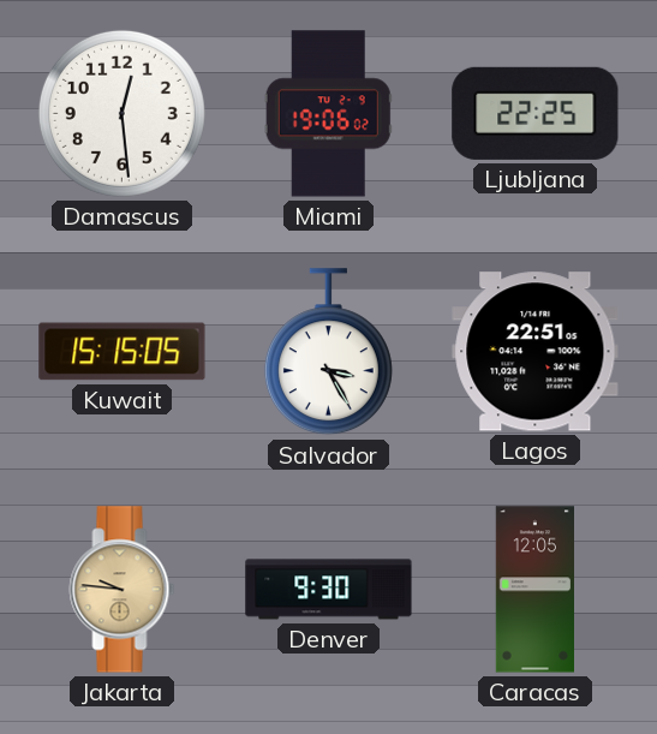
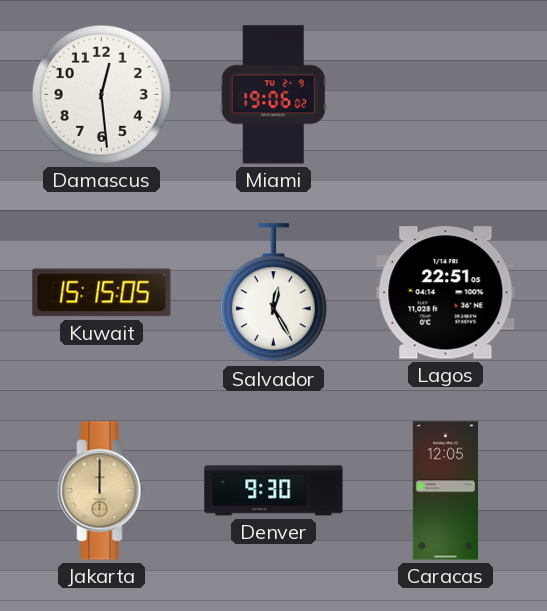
Ljubljana: 22:25 -> none
Salvador: 3:25 -> 12:25
Jakarta: 9:46 -> 12:00
